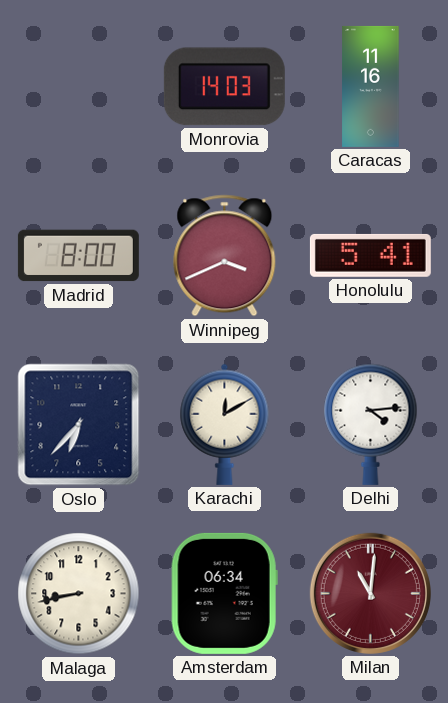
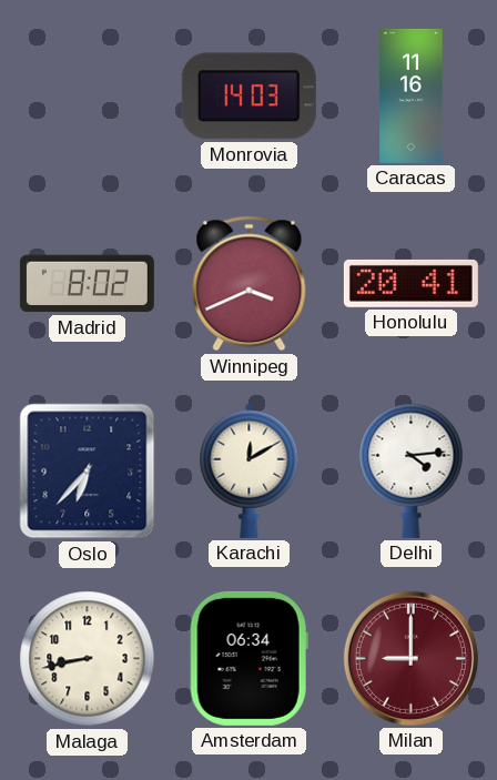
Madrid: 8:00 -> 8:02
Honolulu: 5:41 -> 20:41
Milan: 11:01 -> 9:00
